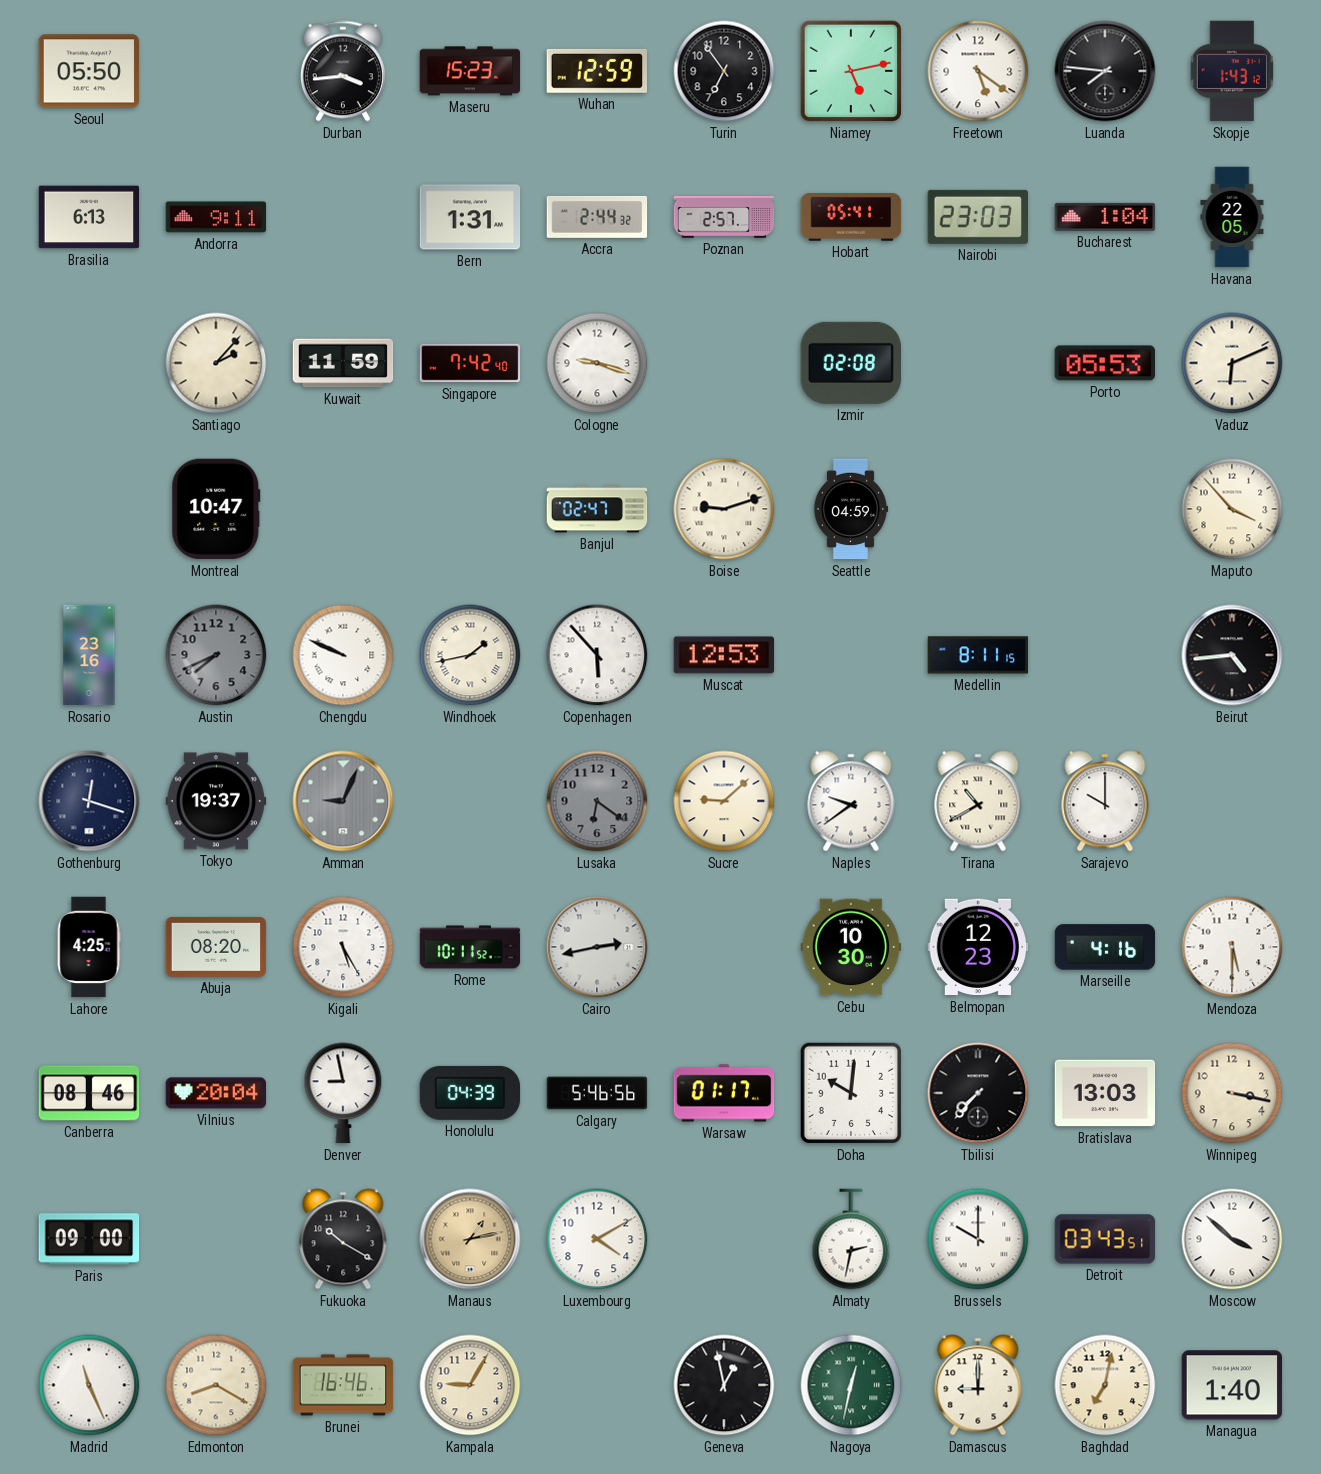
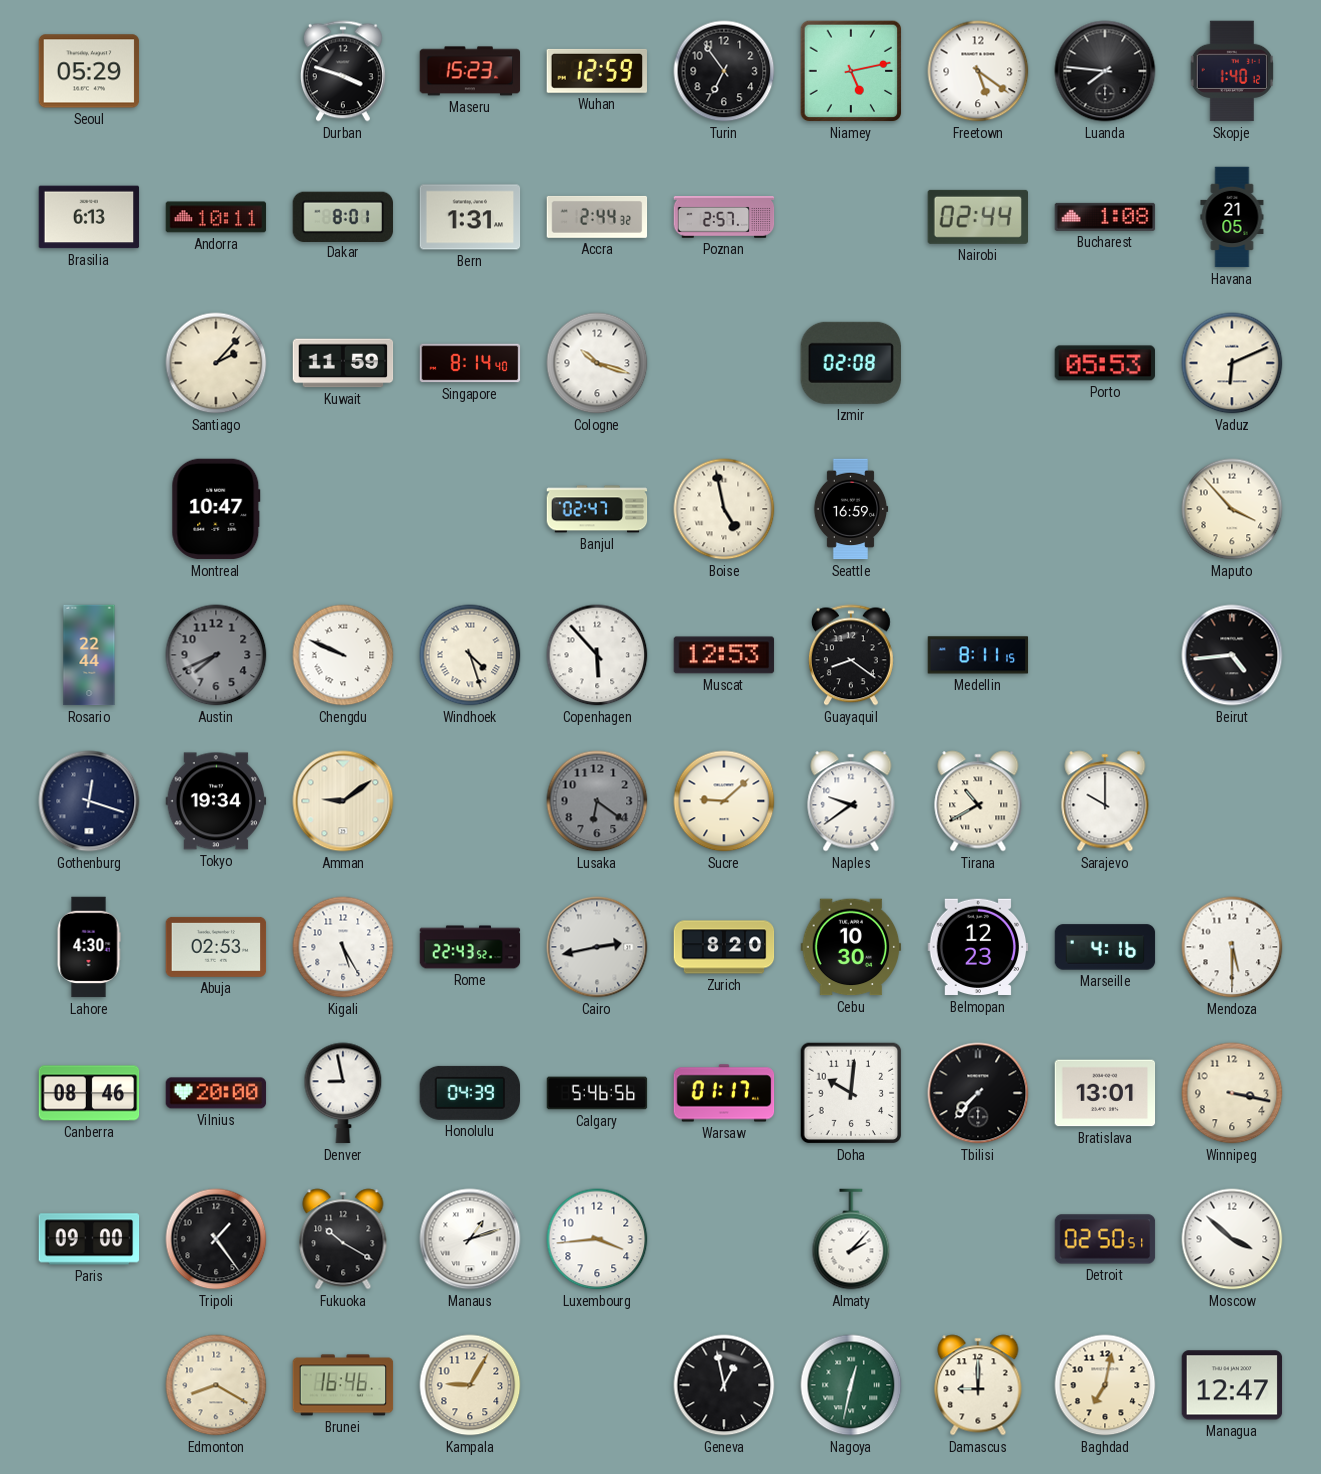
Seoul: 05:50 -> 05:29
Durban: 3:44 -> 3:48
Skopje: 1:43 -> 1:40
Andorra: 9:11 -> 10:11
Dakar: none -> 8:01
Hobart: 05:41 -> none
Nairobi: 23:03 -> 02:44
Bucharest: 1:04 -> 1:08
Havana: 22:05 -> 21:05
Singapore: 7:42 -> 8:14
Cologne: 9:18 -> 10:18
Boise: 9:12 -> 4:58
Seattle: 04:59 -> 16:59
Rosario: 23:16 -> 22:44
Windhoek: 1:43 -> 4:27
Guayaquil: none -> 8:21
Tokyo: 19:37 -> 19:34
Amman: 9:04 -> 9:09
Amman dial: grey -> cream
Lahore: 4:25 -> 4:30
Abuja: 08:20 -> 02:53
Rome: 10:11 -> 22:43
Zurich: none -> 8:20
Vilnius: 20:04 -> 20:00
Bratislava: 13:03 -> 13:01
Tripoli: none -> 1:24
Manaus: 1:13 -> 1:12
Manaus dial: champagne -> white
Luxembourg: 4:10 -> 3:44
Almaty: 2:32 -> 2:07
Brussels: 10:00 -> none
Detroit: 03:43 -> 02:50
Madrid: 11:26 -> none
Managua: 1:40 -> 12:47
